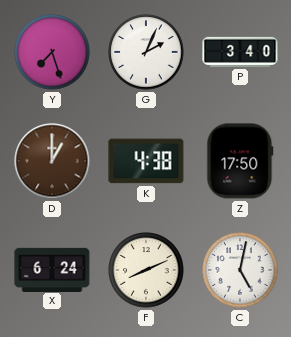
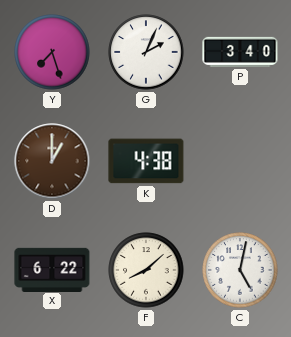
Z: 17:50 -> none
X: 6:24 -> 6:22
F: 8:11 -> 8:08
